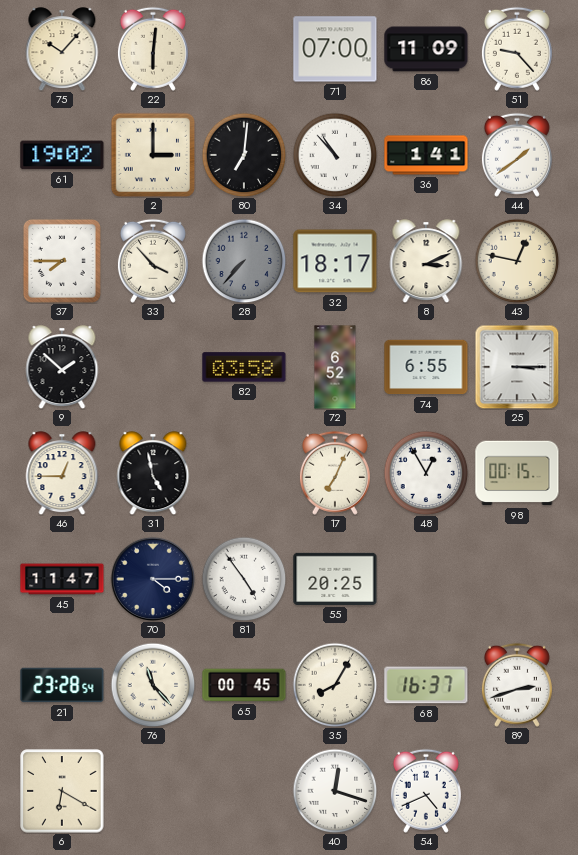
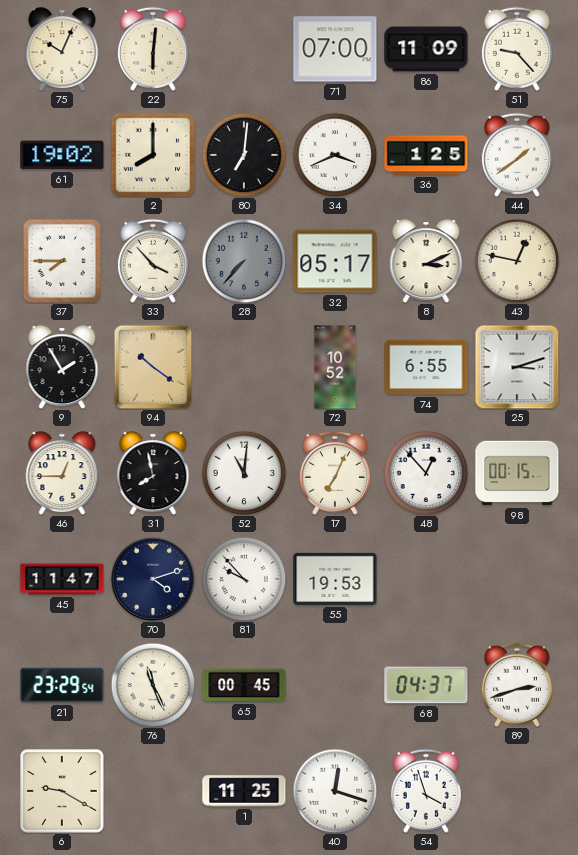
75: 10:07 -> 10:04
2: 3:00 -> 8:00
34: 10:53 -> 3:41
36: 1:41 -> 1:25
32: 18:17 -> 05:17
9: 1:52 -> 1:55
94: none -> 10:21
82: 03:58 -> none
72: 6:52 -> 10:52
25: 3:15 -> 3:12
31: 4:58 -> 7:58
52: none -> 11:01
48: 12:55 -> 12:53
70: 4:15 -> 4:12
81: 4:54 -> 9:53
55: 20:25 -> 19:53
21: 23:28 -> 23:29
76: 11:23 -> 11:26
35: 8:05 -> none
68: 16:37 -> 04:37
6: 6:20 -> 9:20
1: none -> 11:25
54: 4:41 -> 3:57
